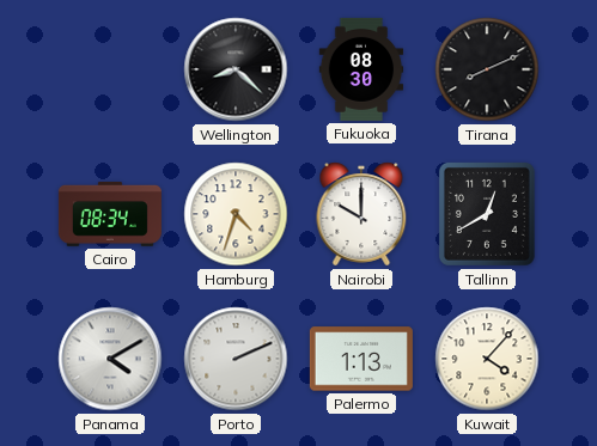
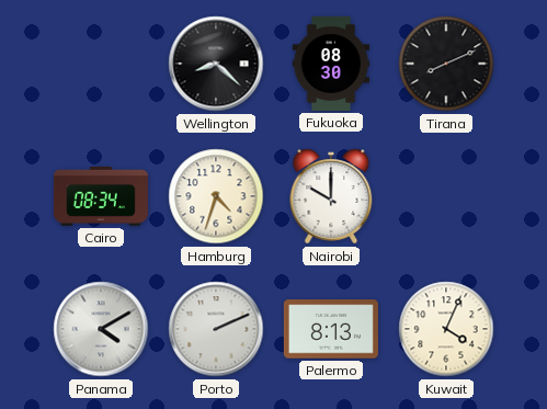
Tallinn: 12:40 -> none
Palermo: 1:13 -> 8:13
Kuwait: 4:07 -> 4:04
